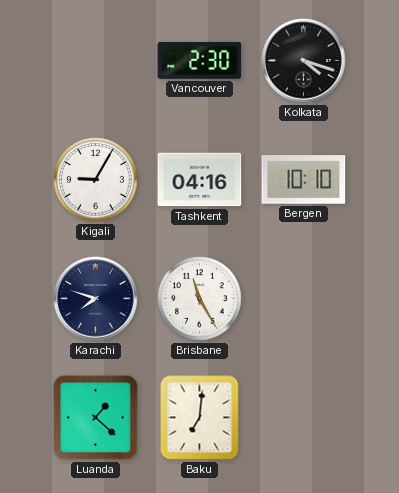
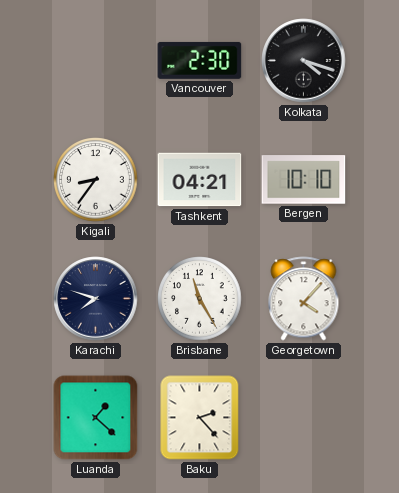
Kigali: 9:05 -> 8:36
Tashkent: 04:16 -> 04:21
Georgetown: none -> 4:07
Baku: 7:01 -> 2:23
